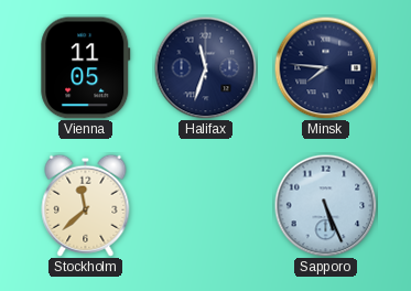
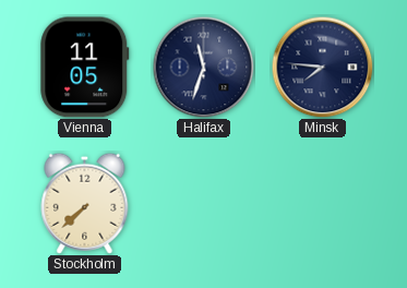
Stockholm: 11:38 -> 7:38
Sapporo: 5:26 -> none
